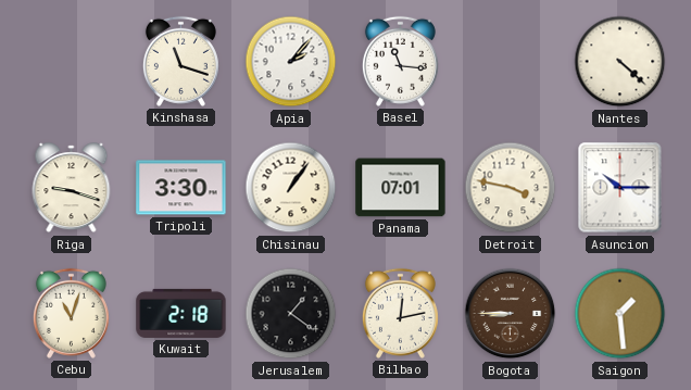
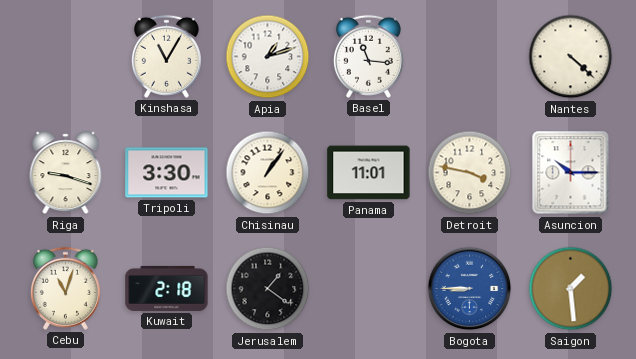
Kinshasa: 11:18 -> 11:05
Apia: 2:07 -> 1:12
Panama: 07:01 -> 11:01
Bilbao: 12:13 -> none
Bogota dial: brown -> blue
